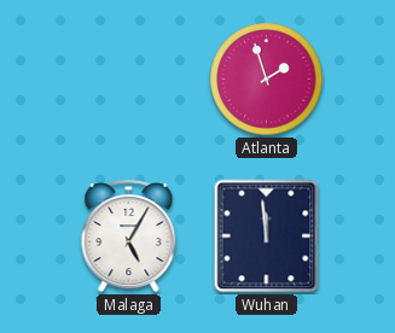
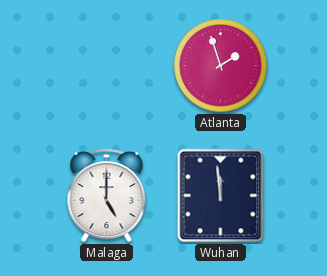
Malaga: 5:05 -> 5:00
